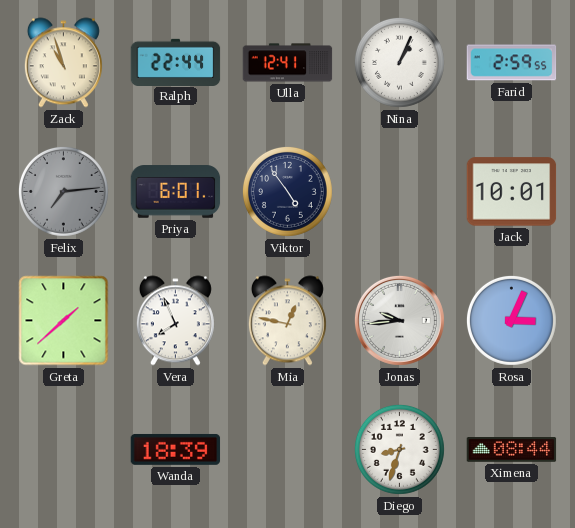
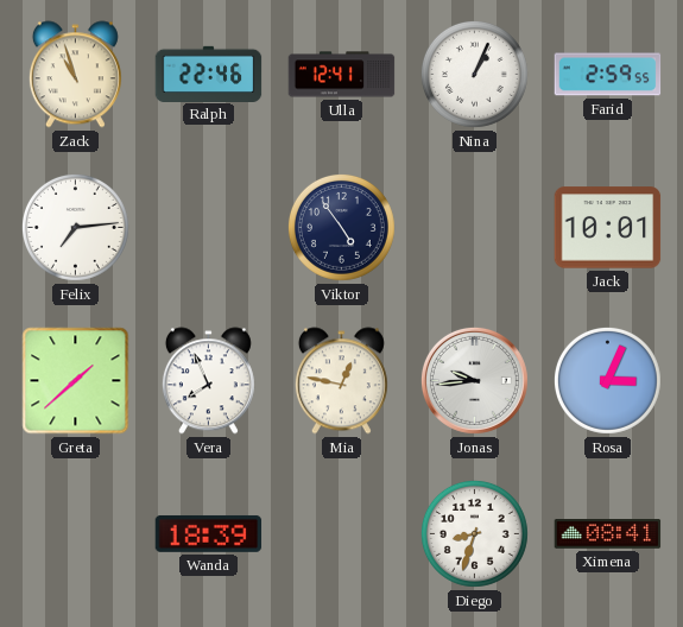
Ralph: 22:44 -> 22:46
Felix dial: grey -> white
Priya: 6:01 -> none
Ximena: 08:44 -> 08:41
